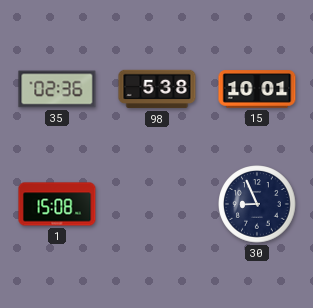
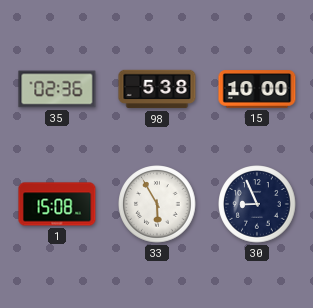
15: 10:01 -> 10:00
33: none -> 5:55
